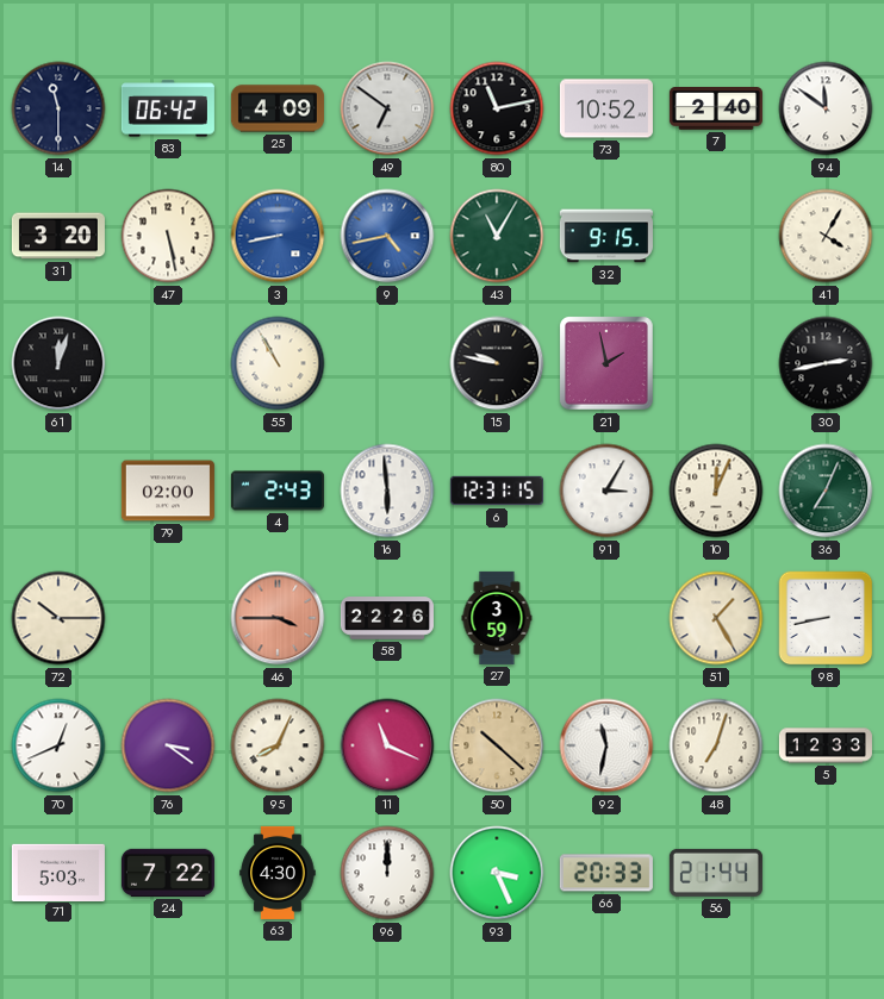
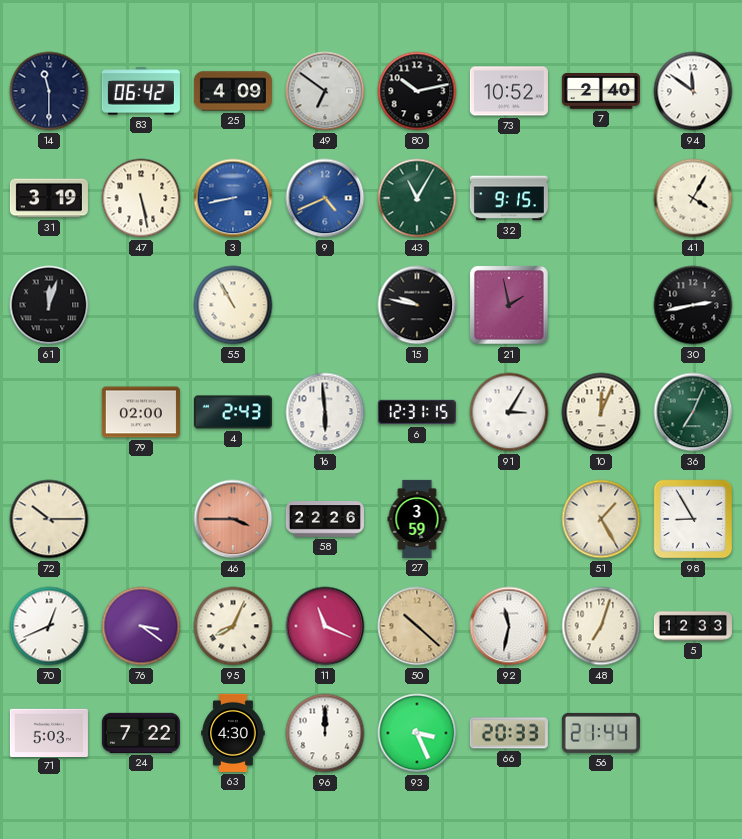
80: 11:13 -> 10:13
31: 3:20 -> 3:19
9: 4:43 -> 4:41
98: 8:43 -> 8:55
